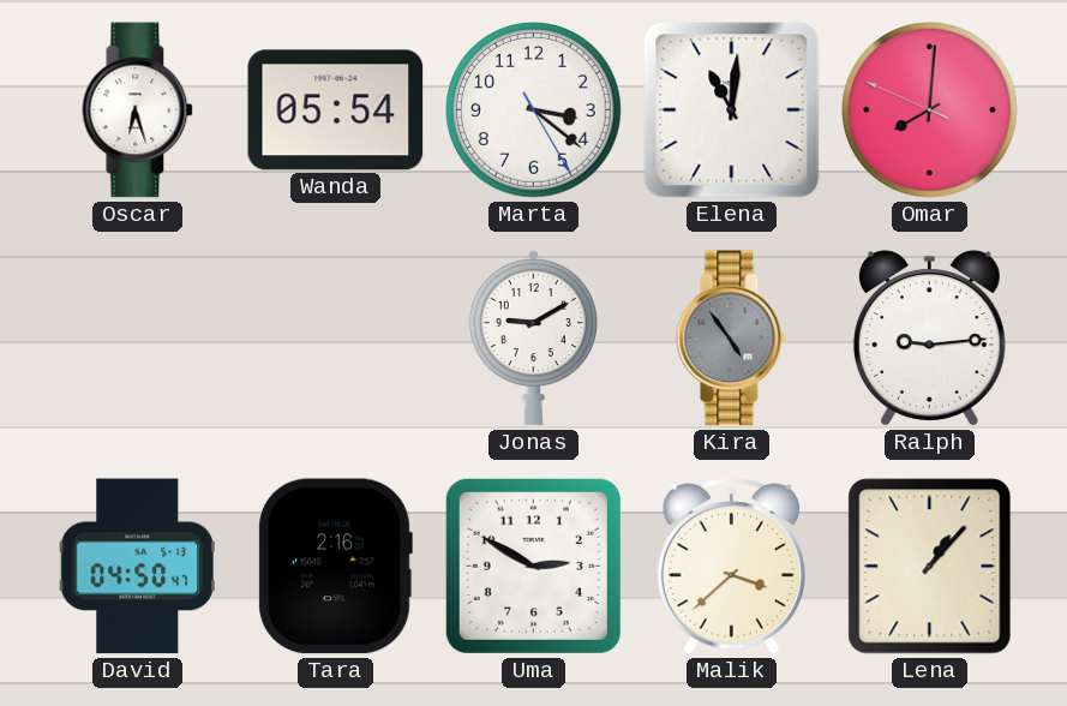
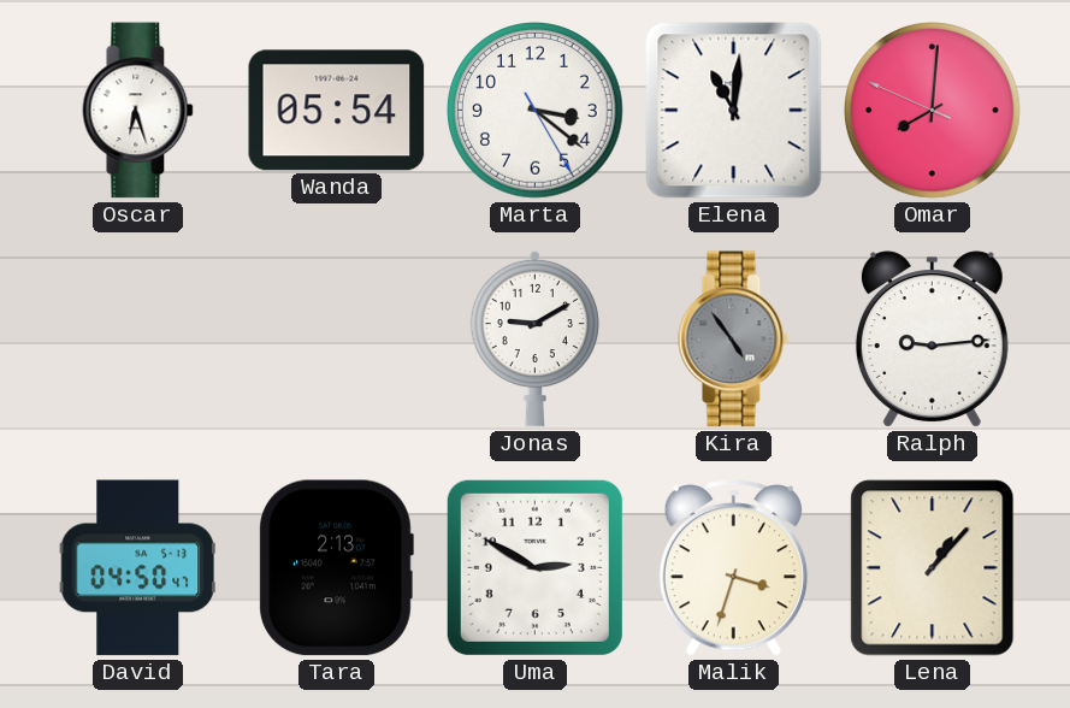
Tara: 2:16 -> 2:13
Malik: 3:38 -> 3:33
